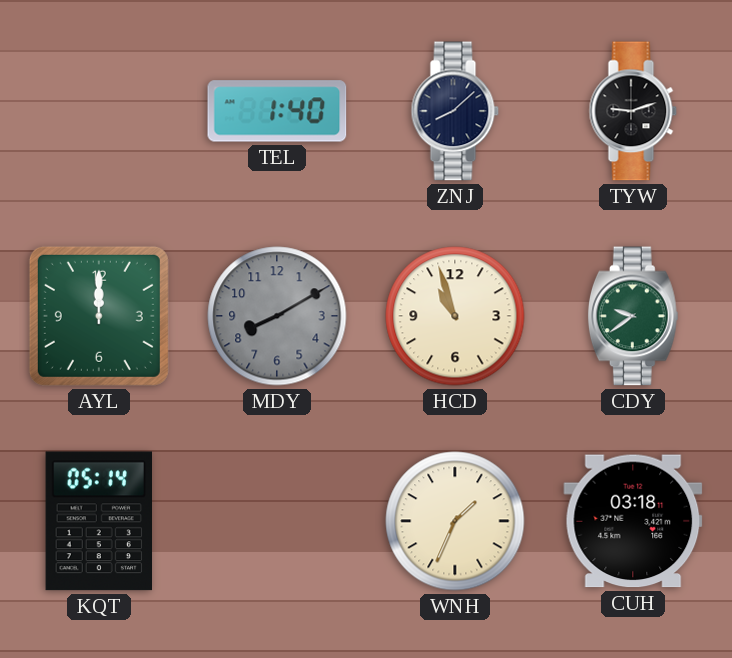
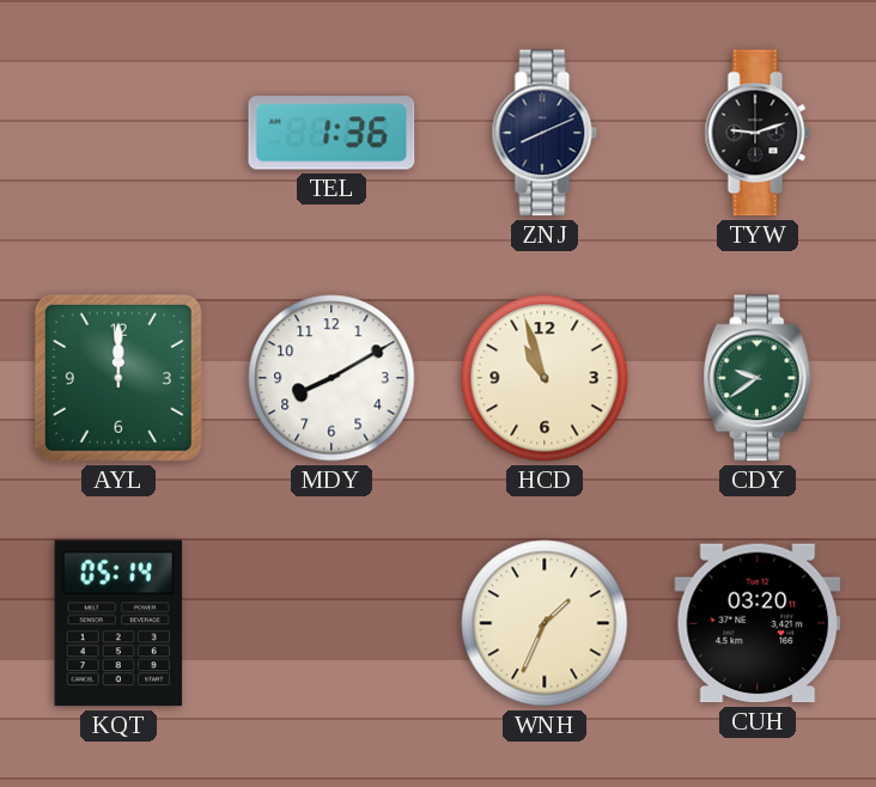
TEL: 1:40 -> 1:36
ZNJ: 8:08 -> 8:11
MDY dial: grey -> white
CUH: 03:18 -> 03:20
